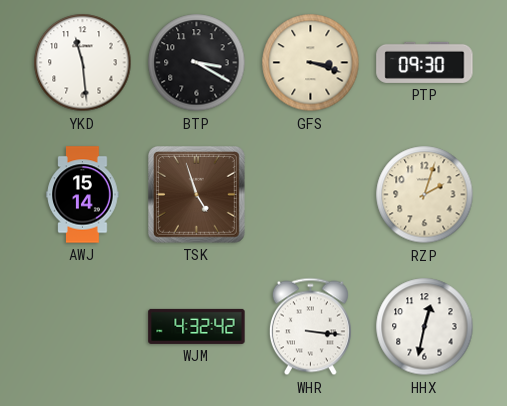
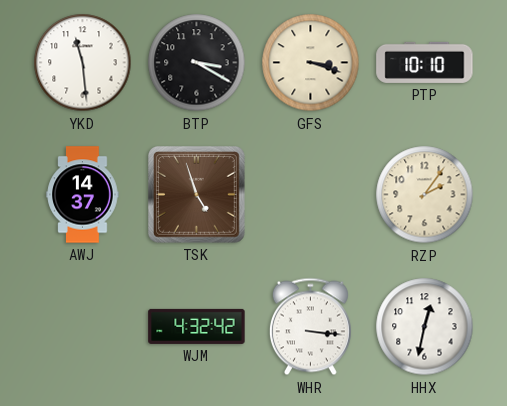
PTP: 09:30 -> 10:10
AWJ: 15:14 -> 14:37
RZP: 2:03 -> 2:06
